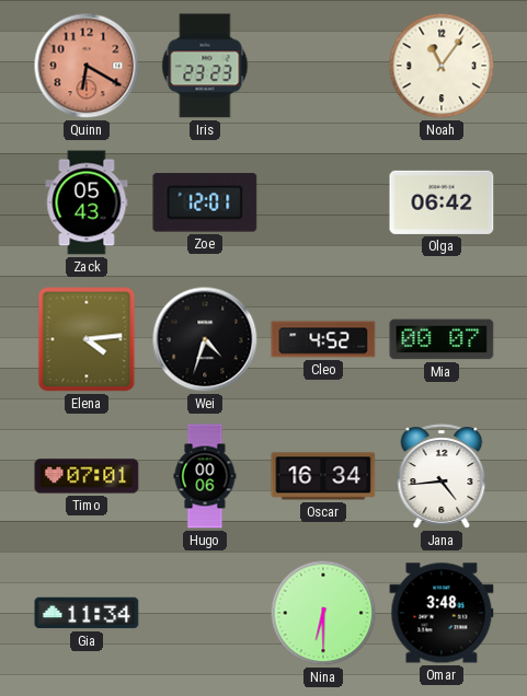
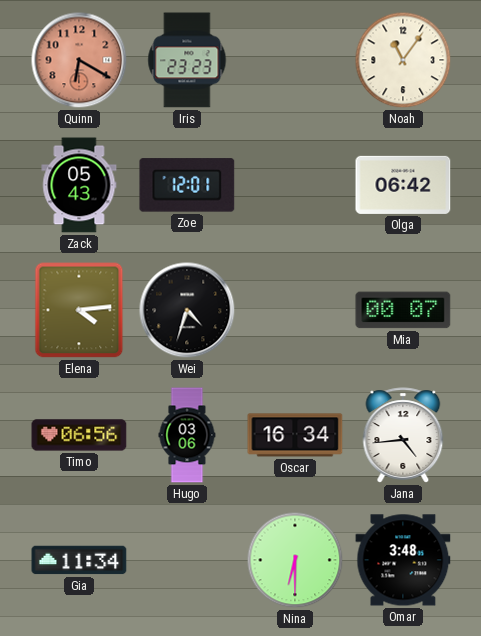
Cleo: 4:52 -> none
Timo: 07:01 -> 06:56
Hugo: 00:06 -> 03:06
